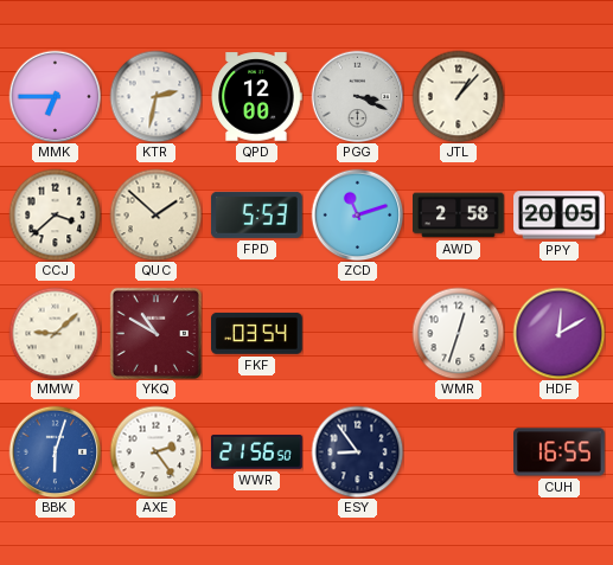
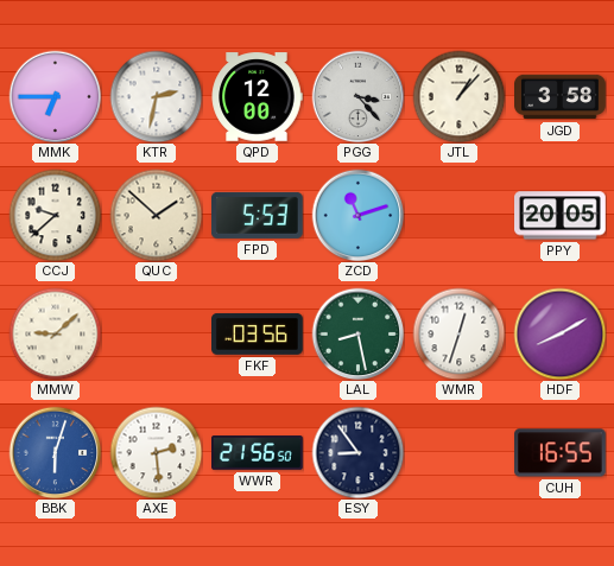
PGG: 3:19 -> 3:23
JGD: none -> 3:58
CCJ: 3:38 -> 9:38
AWD: 2:58 -> none
YKQ: 10:50 -> none
FKF: 03:54 -> 03:56
LAL: none -> 8:28
HDF: 12:10 -> 8:10
AXE: 2:24 -> 2:29
